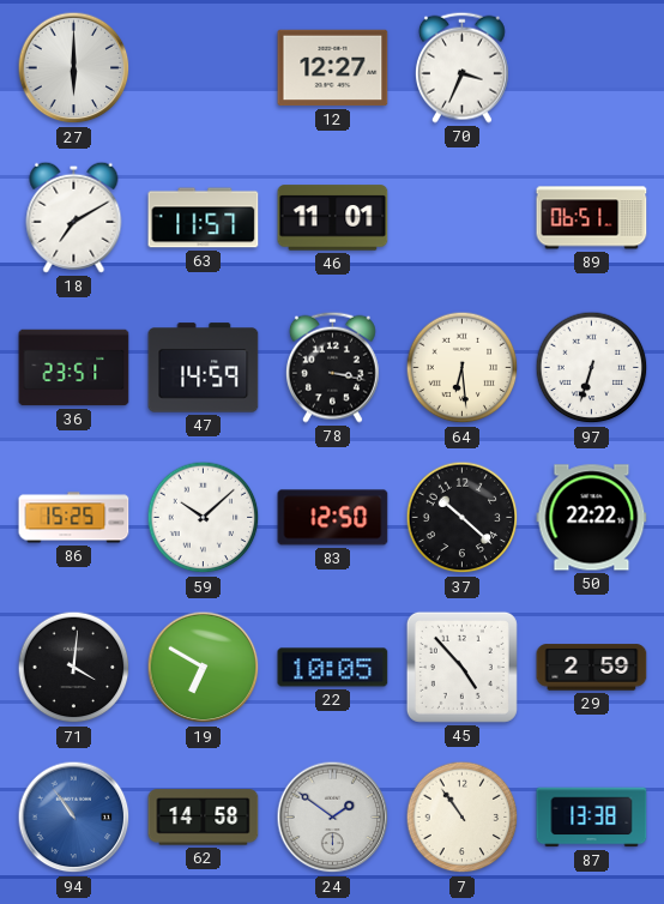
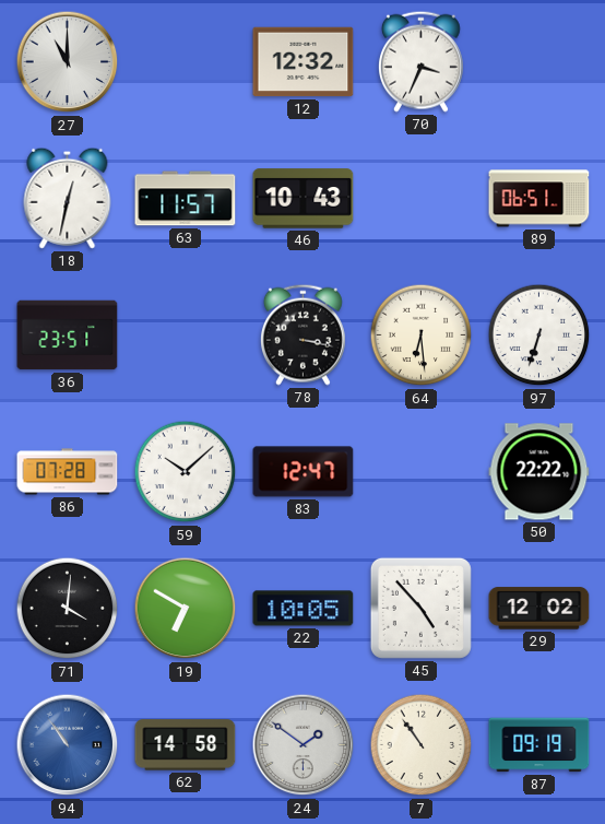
27: 6:00 -> 11:00
12: 12:27 -> 12:32
18: 7:10 -> 12:32
46: 11:01 -> 10:43
47: 14:59 -> none
86: 15:25 -> 07:28
83: 12:50 -> 12:47
37: 10:22 -> none
29: 2:59 -> 12:02
87: 13:38 -> 09:19
